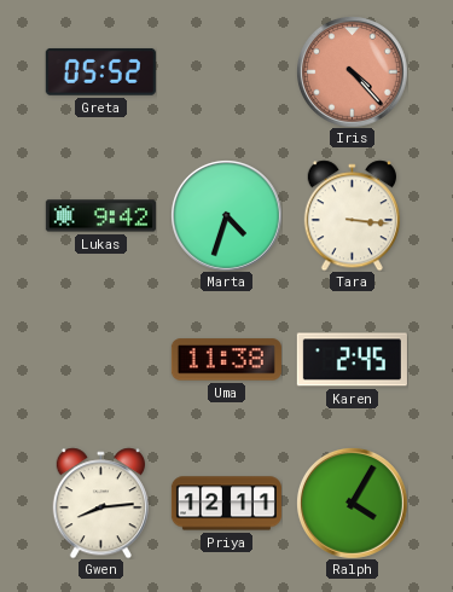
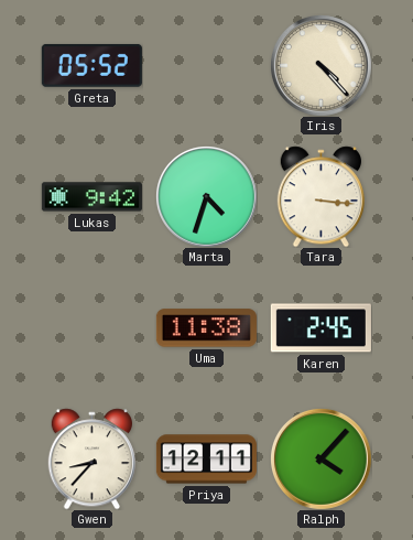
Iris dial: salmon -> cream
Gwen: 8:14 -> 8:37
Ralph: 4:05 -> 4:07
